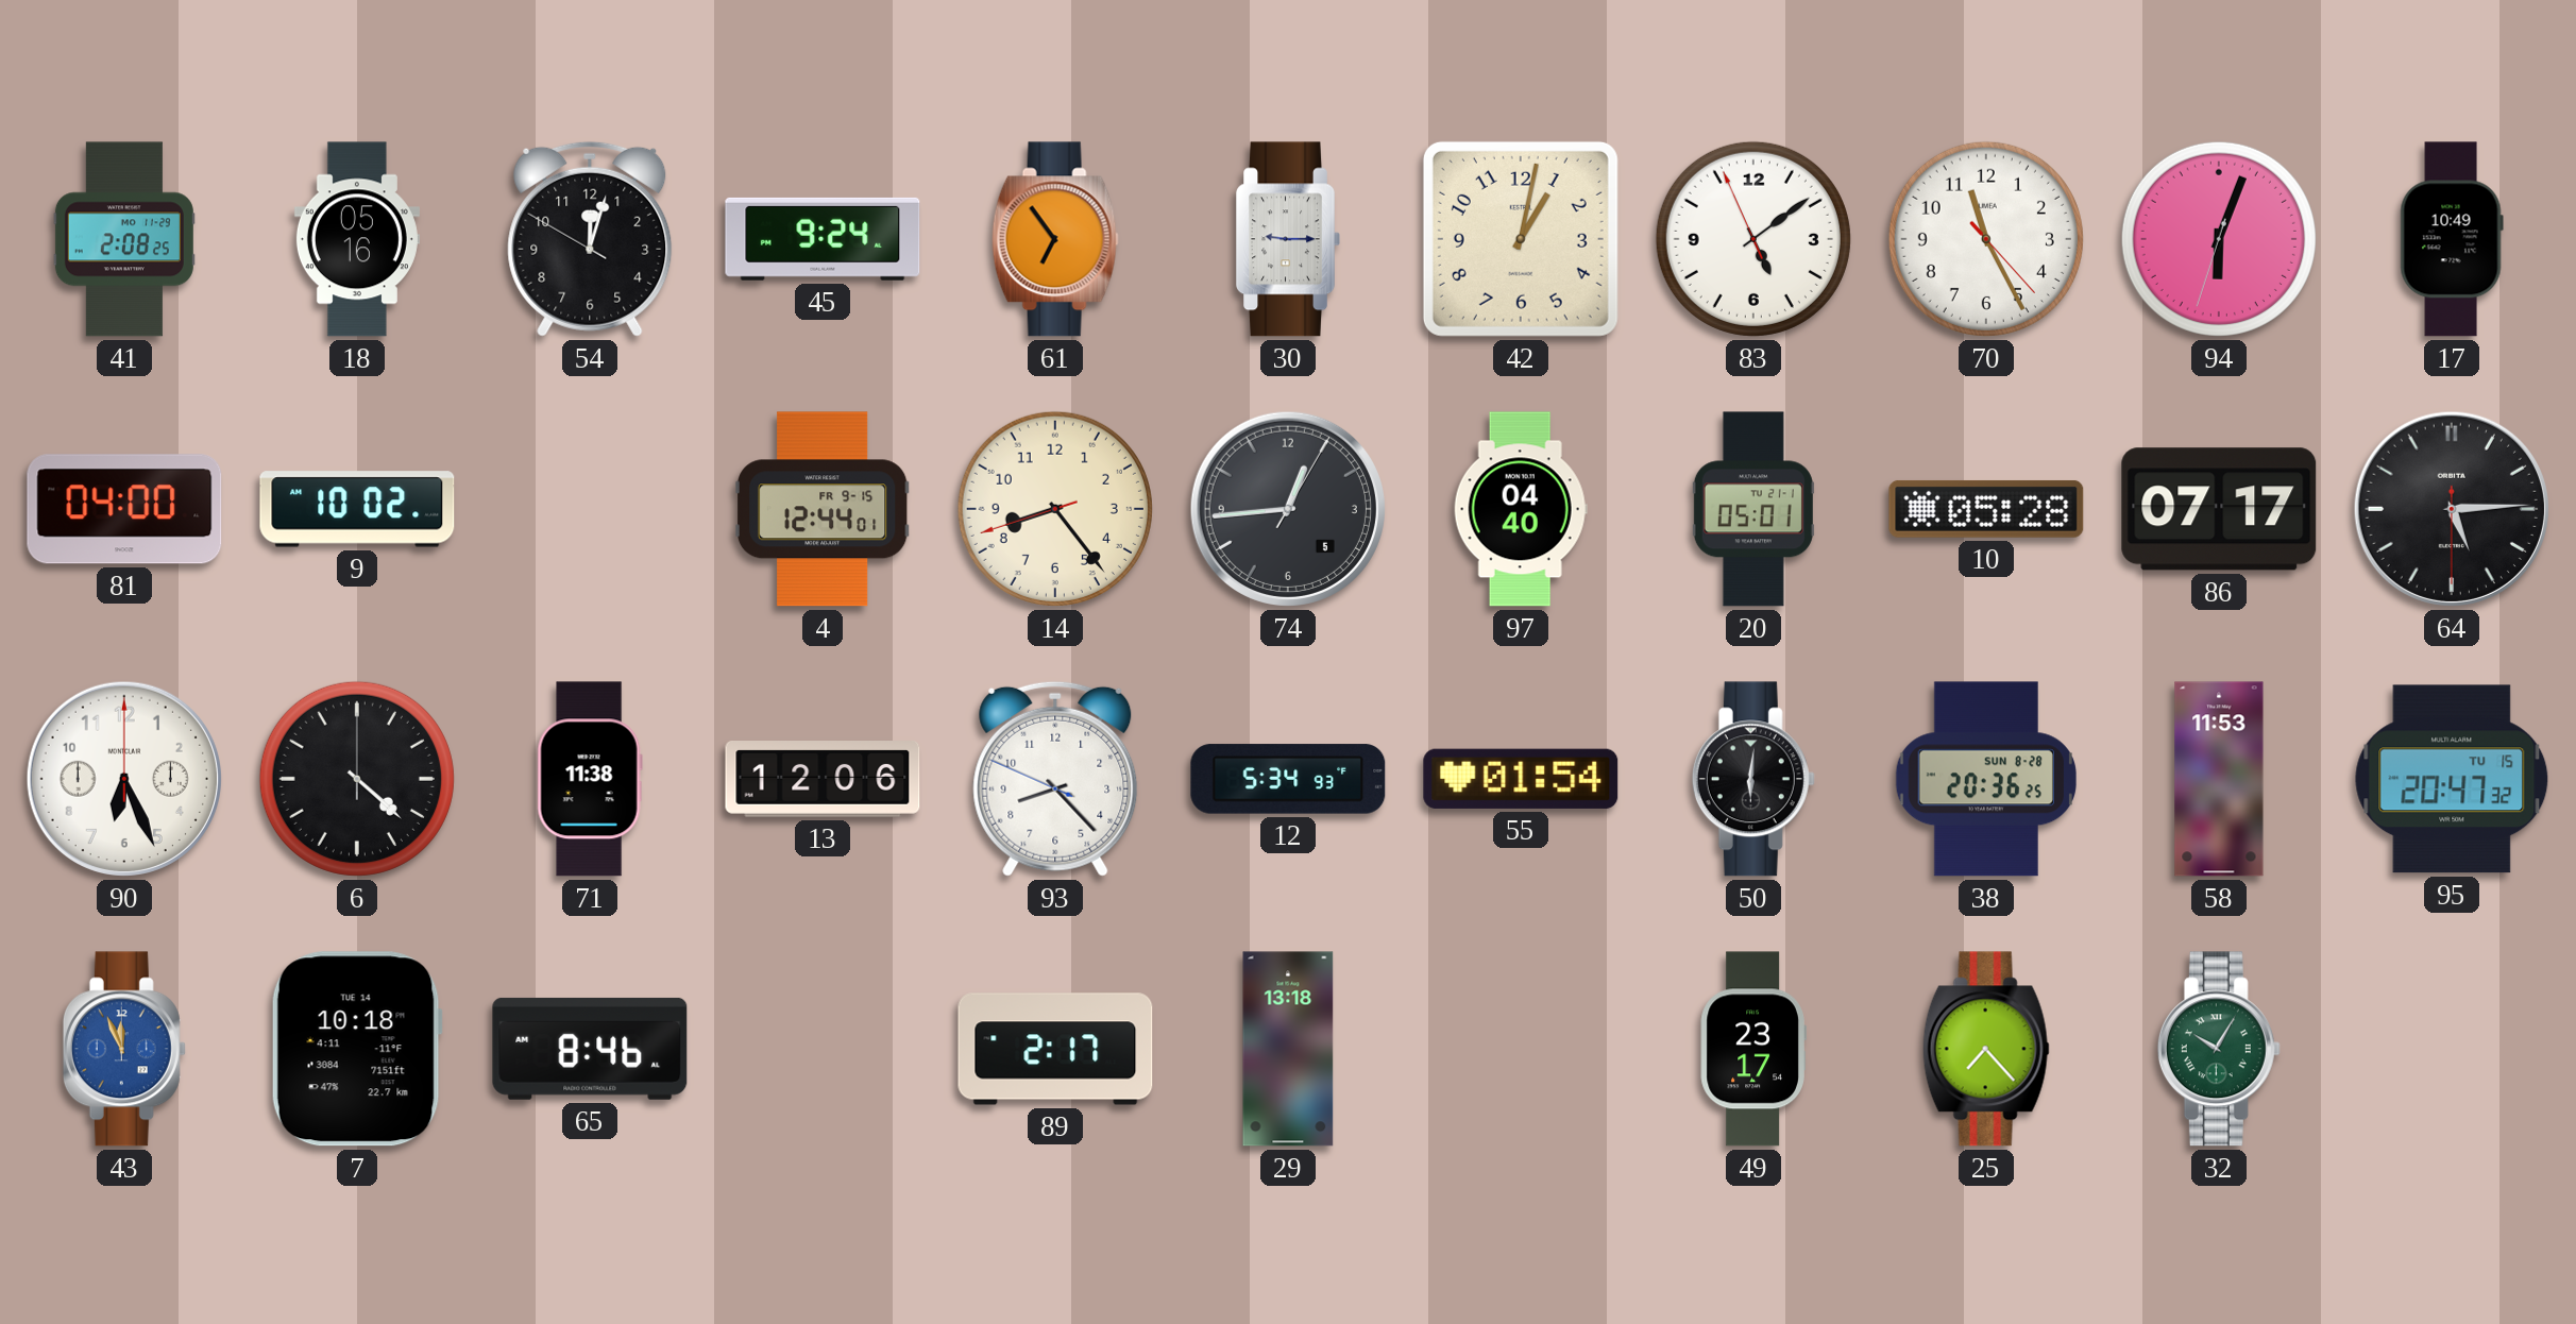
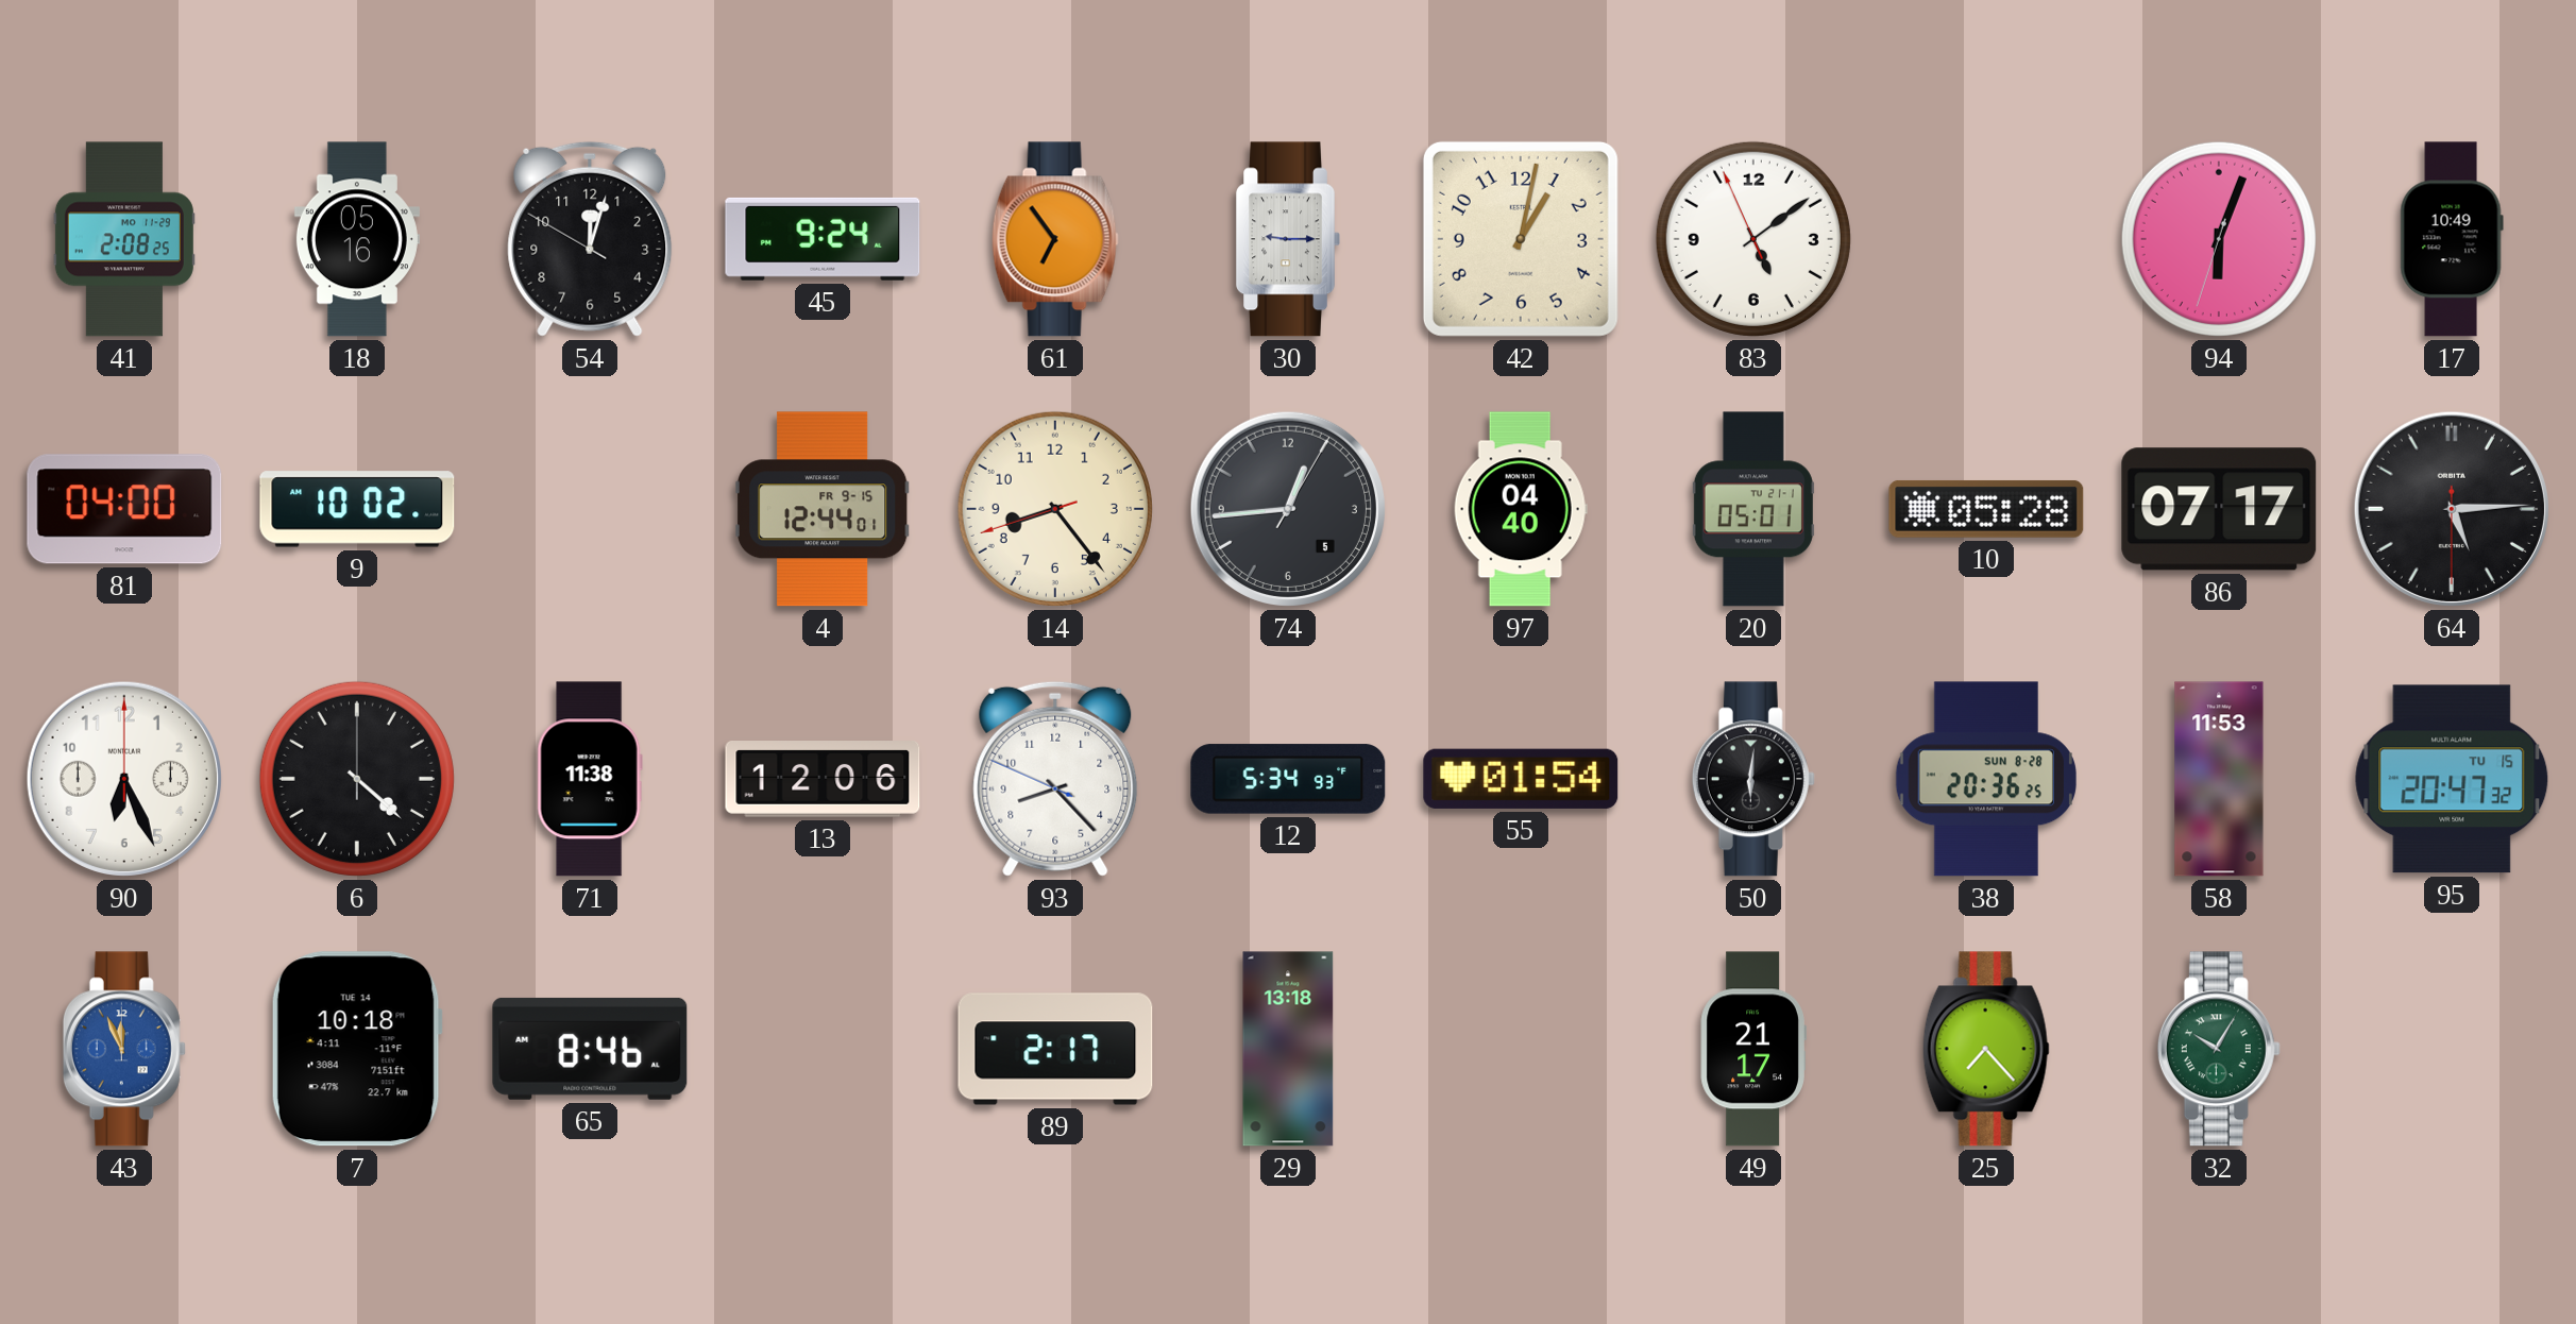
70: 11:25 -> none
49: 23:17 -> 21:17
